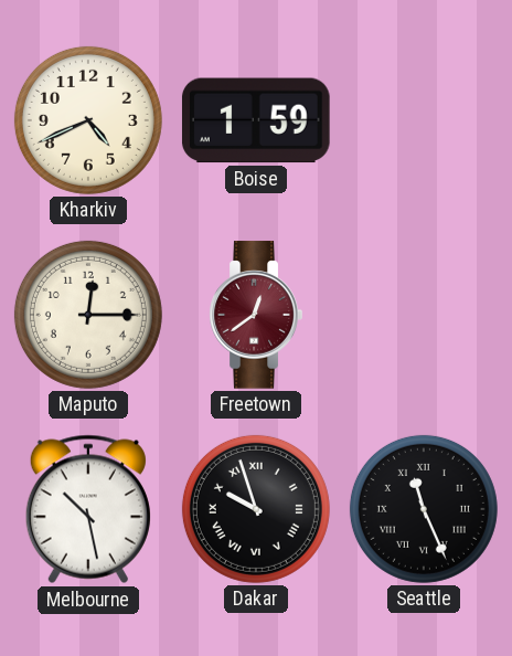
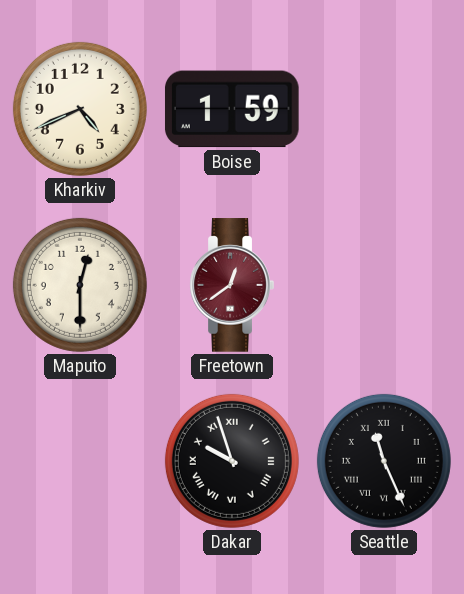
Maputo: 12:15 -> 12:30
Melbourne: 10:28 -> none
